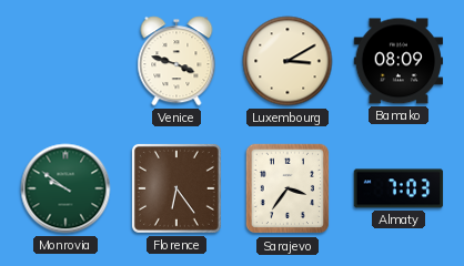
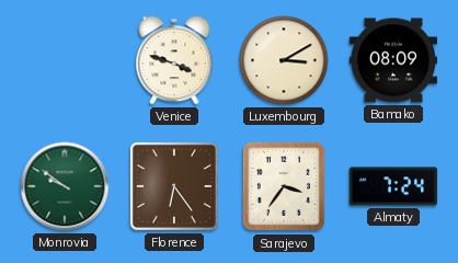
Almaty: 7:03 -> 7:24
